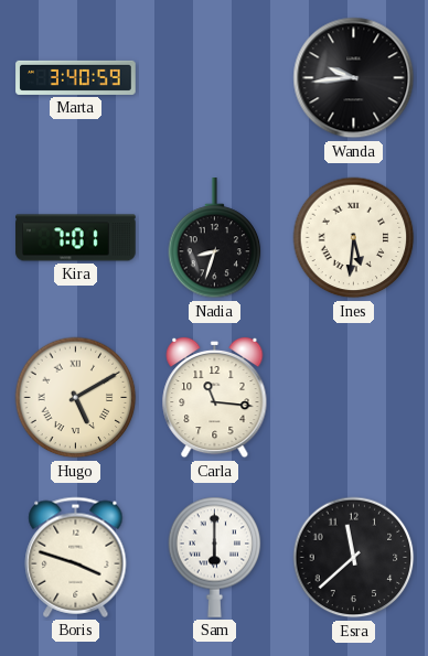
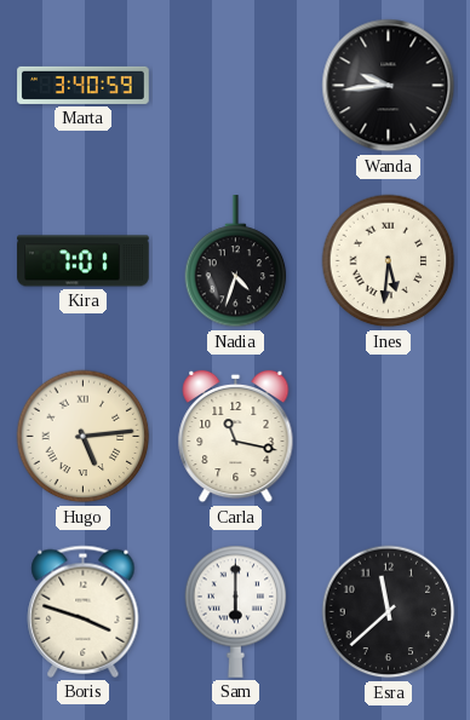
Nadia: 8:33 -> 4:33
Hugo: 5:10 -> 5:14
Carla: 11:16 -> 11:17
